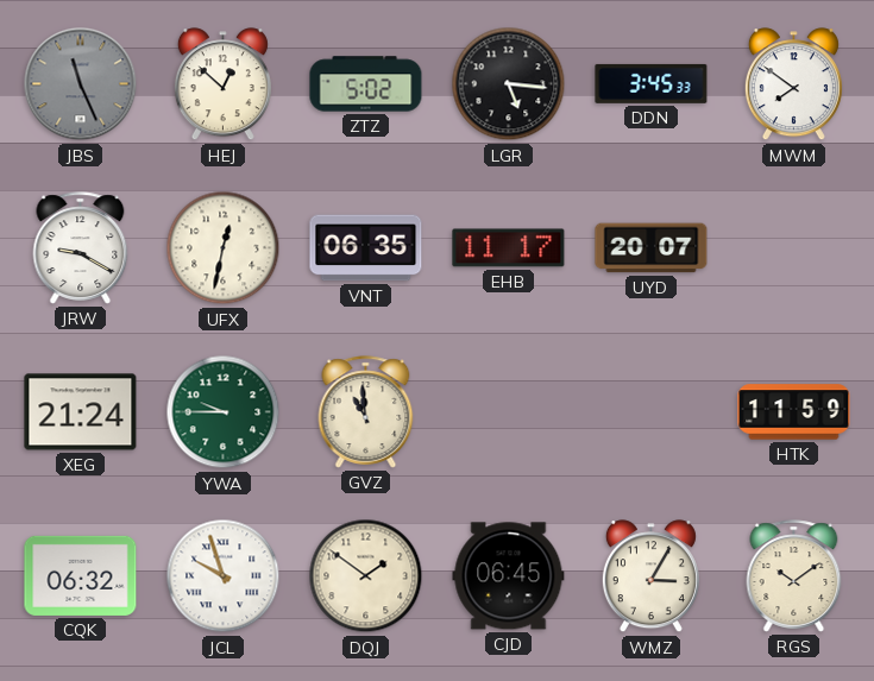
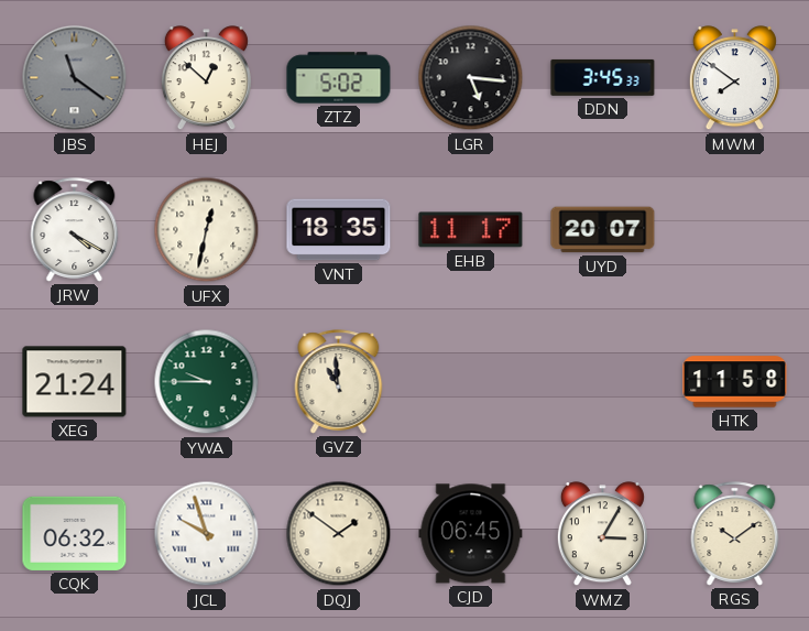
JBS: 11:26 -> 11:21
JRW: 9:20 -> 4:20
VNT: 06:35 -> 18:35
HTK: 11:59 -> 11:58
